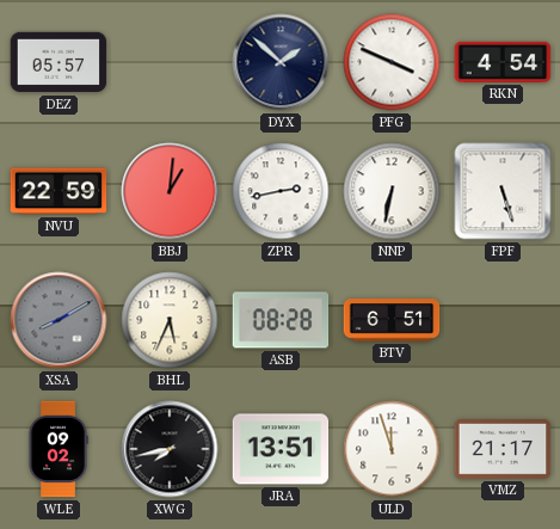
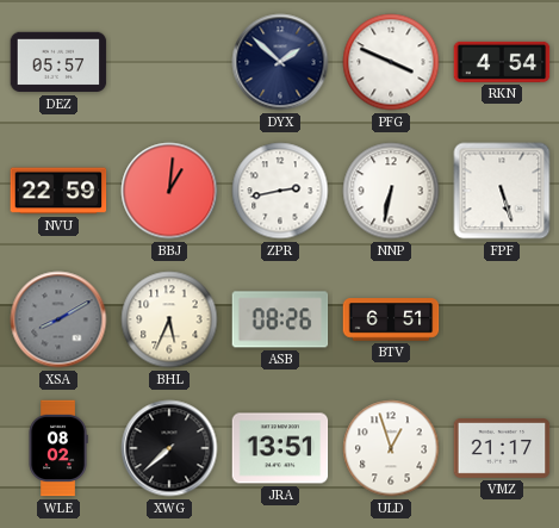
ASB: 08:28 -> 08:26
WLE: 09:02 -> 08:02
XWG: 7:43 -> 7:38
ULD: 11:57 -> 12:57
